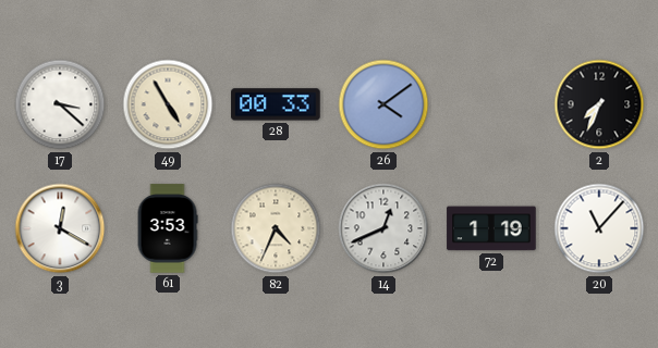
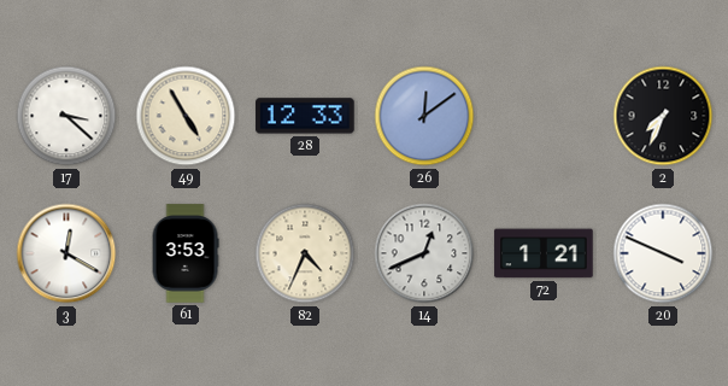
28: 00:33 -> 12:33
26: 4:09 -> 12:09
72: 1:19 -> 1:21
20: 11:07 -> 3:49
